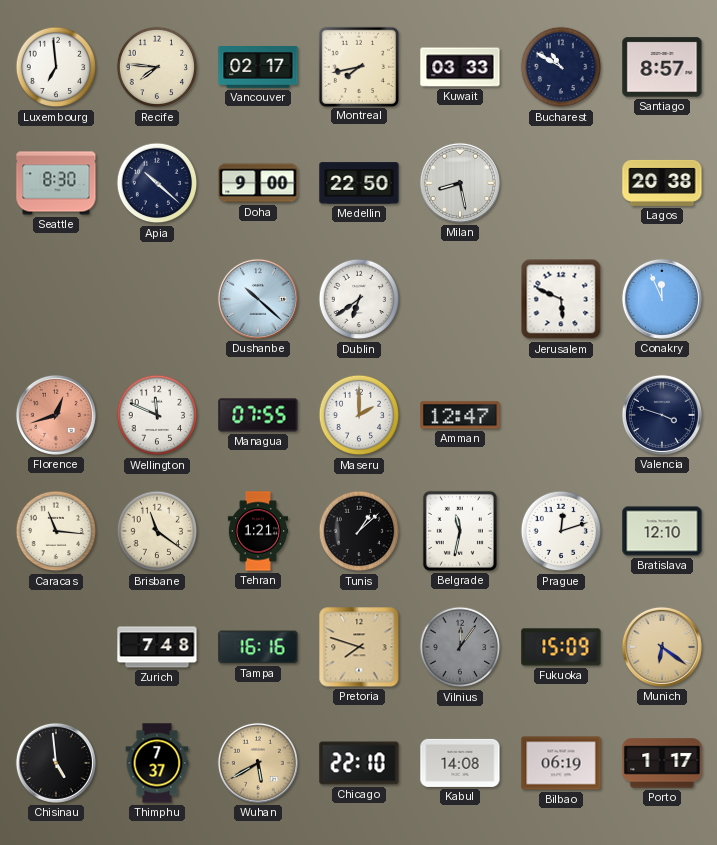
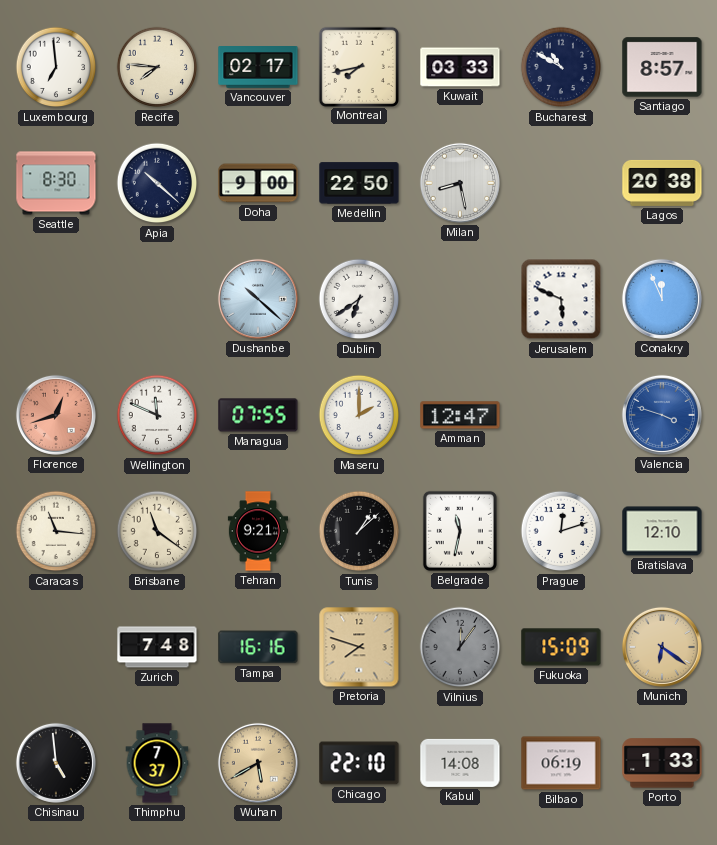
Valencia dial: navy -> blue
Tehran: 1:21 -> 9:21
Porto: 1:17 -> 1:33
